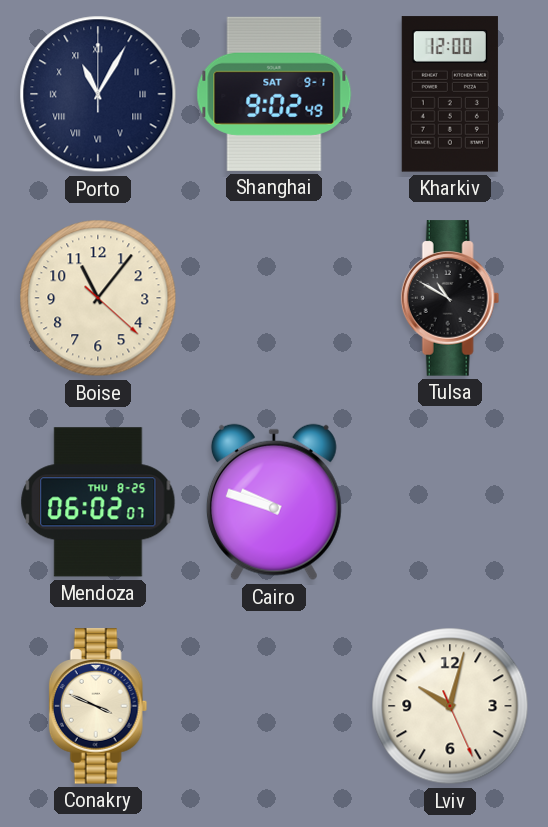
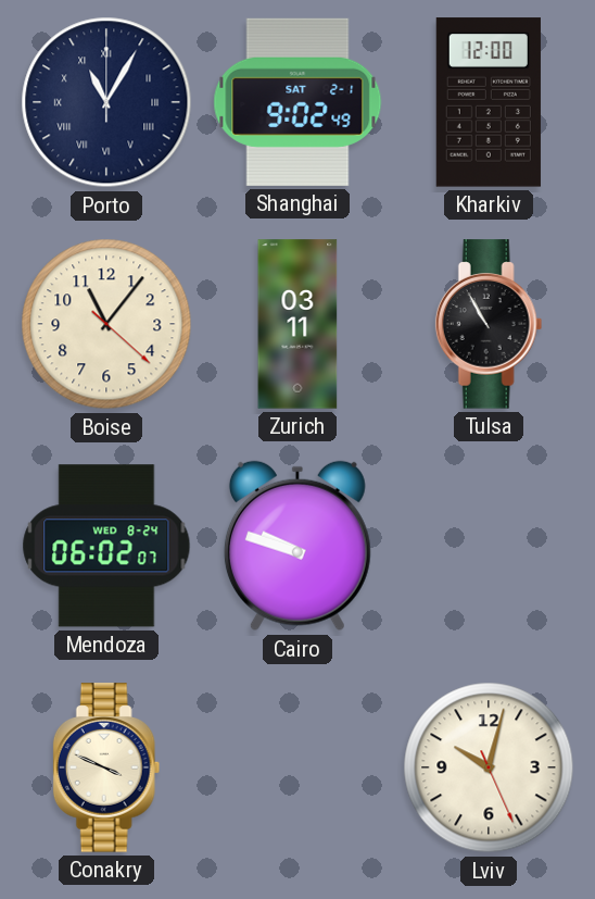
Shanghai date: SAT 9-1 -> SAT 2-1
Zurich: none -> 03:11
Tulsa: 10:50 -> 10:55
Mendoza date: THU 8-25 -> WED 8-24
